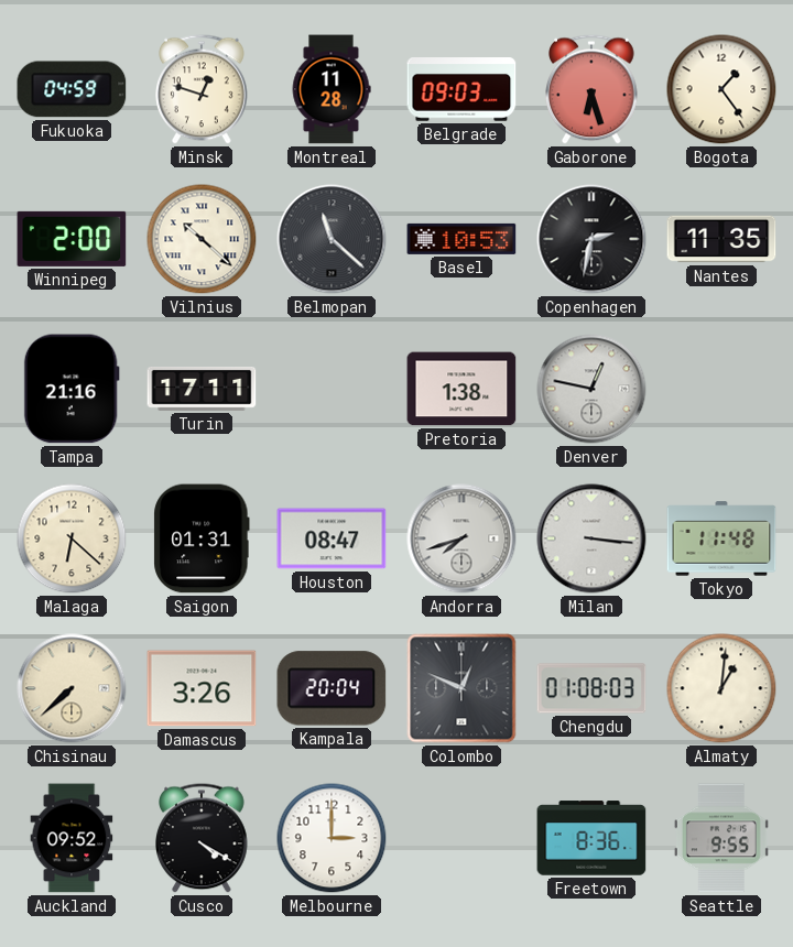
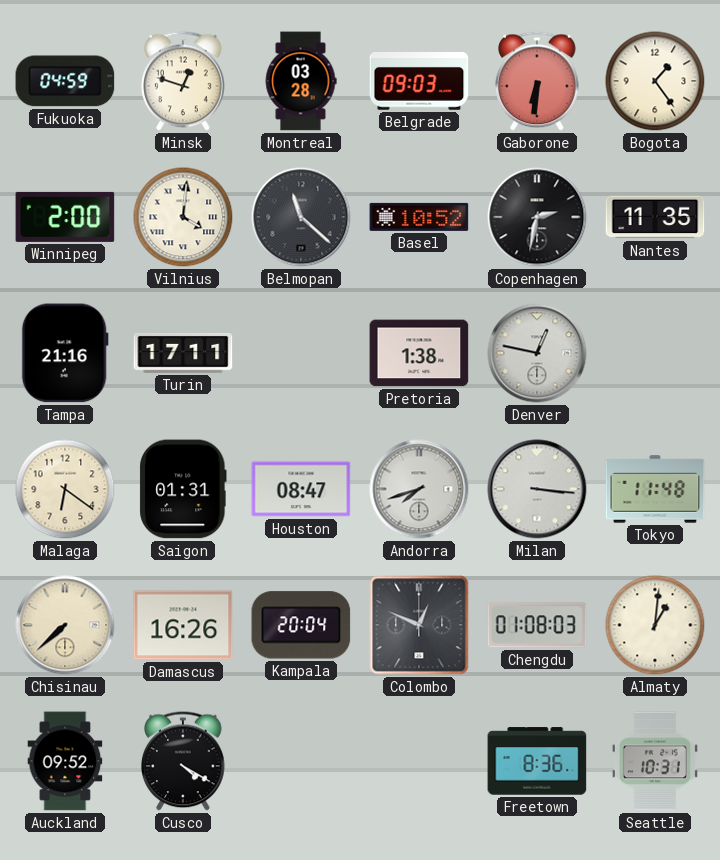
Montreal: 11:28 -> 03:28
Gaborone: 6:27 -> 6:31
Vilnius: 10:22 -> 4:01
Basel: 10:53 -> 10:52
Malaga: 6:22 -> 6:21
Damascus: 3:26 -> 16:26
Melbourne: 3:00 -> none
Seattle: 9:55 -> 10:31
